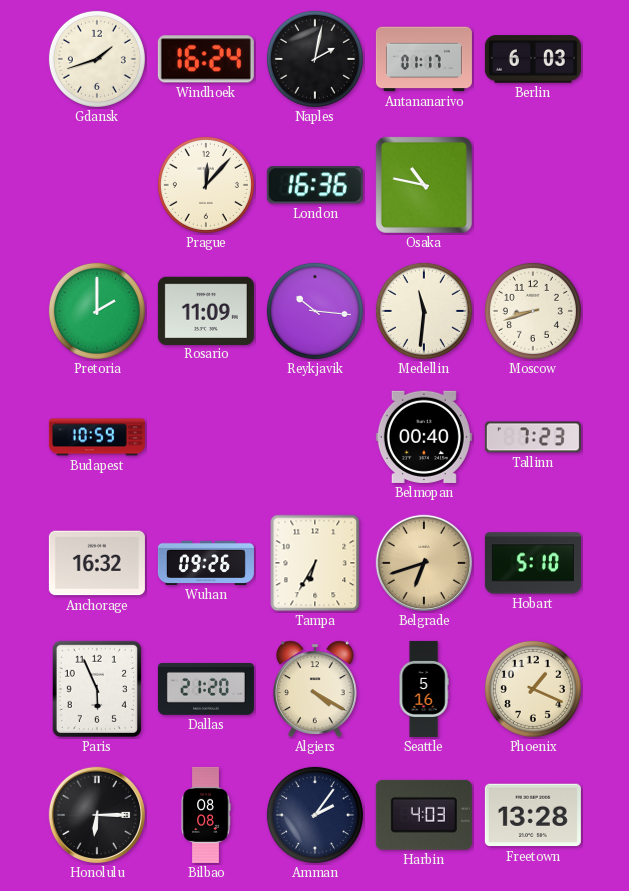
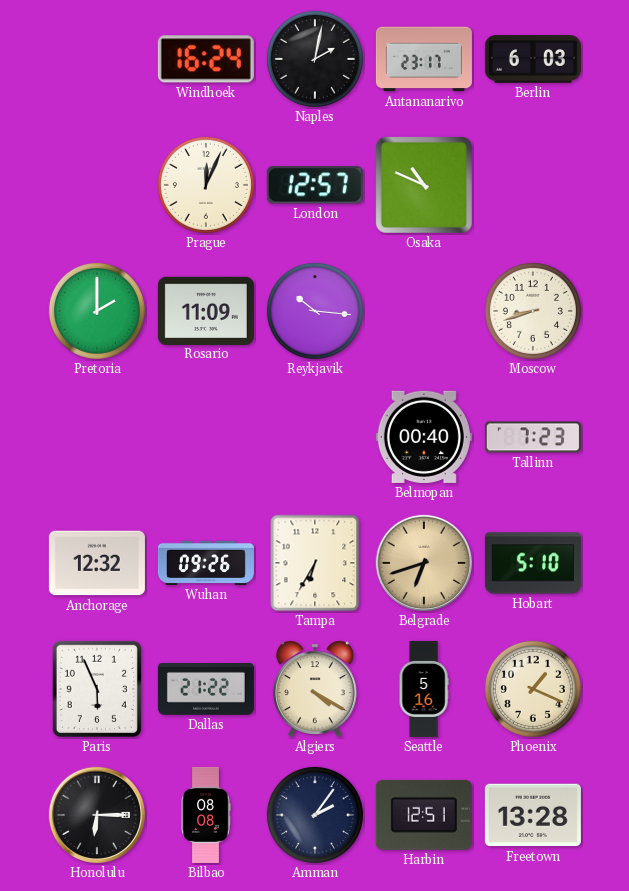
Gdansk: 1:42 -> none
Antananarivo: 01:17 -> 23:17
Prague: 12:07 -> 12:04
London: 16:36 -> 12:57
Osaka: 10:47 -> 10:49
Medellin: 11:31 -> none
Budapest: 10:59 -> none
Anchorage: 16:32 -> 12:32
Dallas: 21:20 -> 21:22
Harbin: 4:03 -> 12:51
